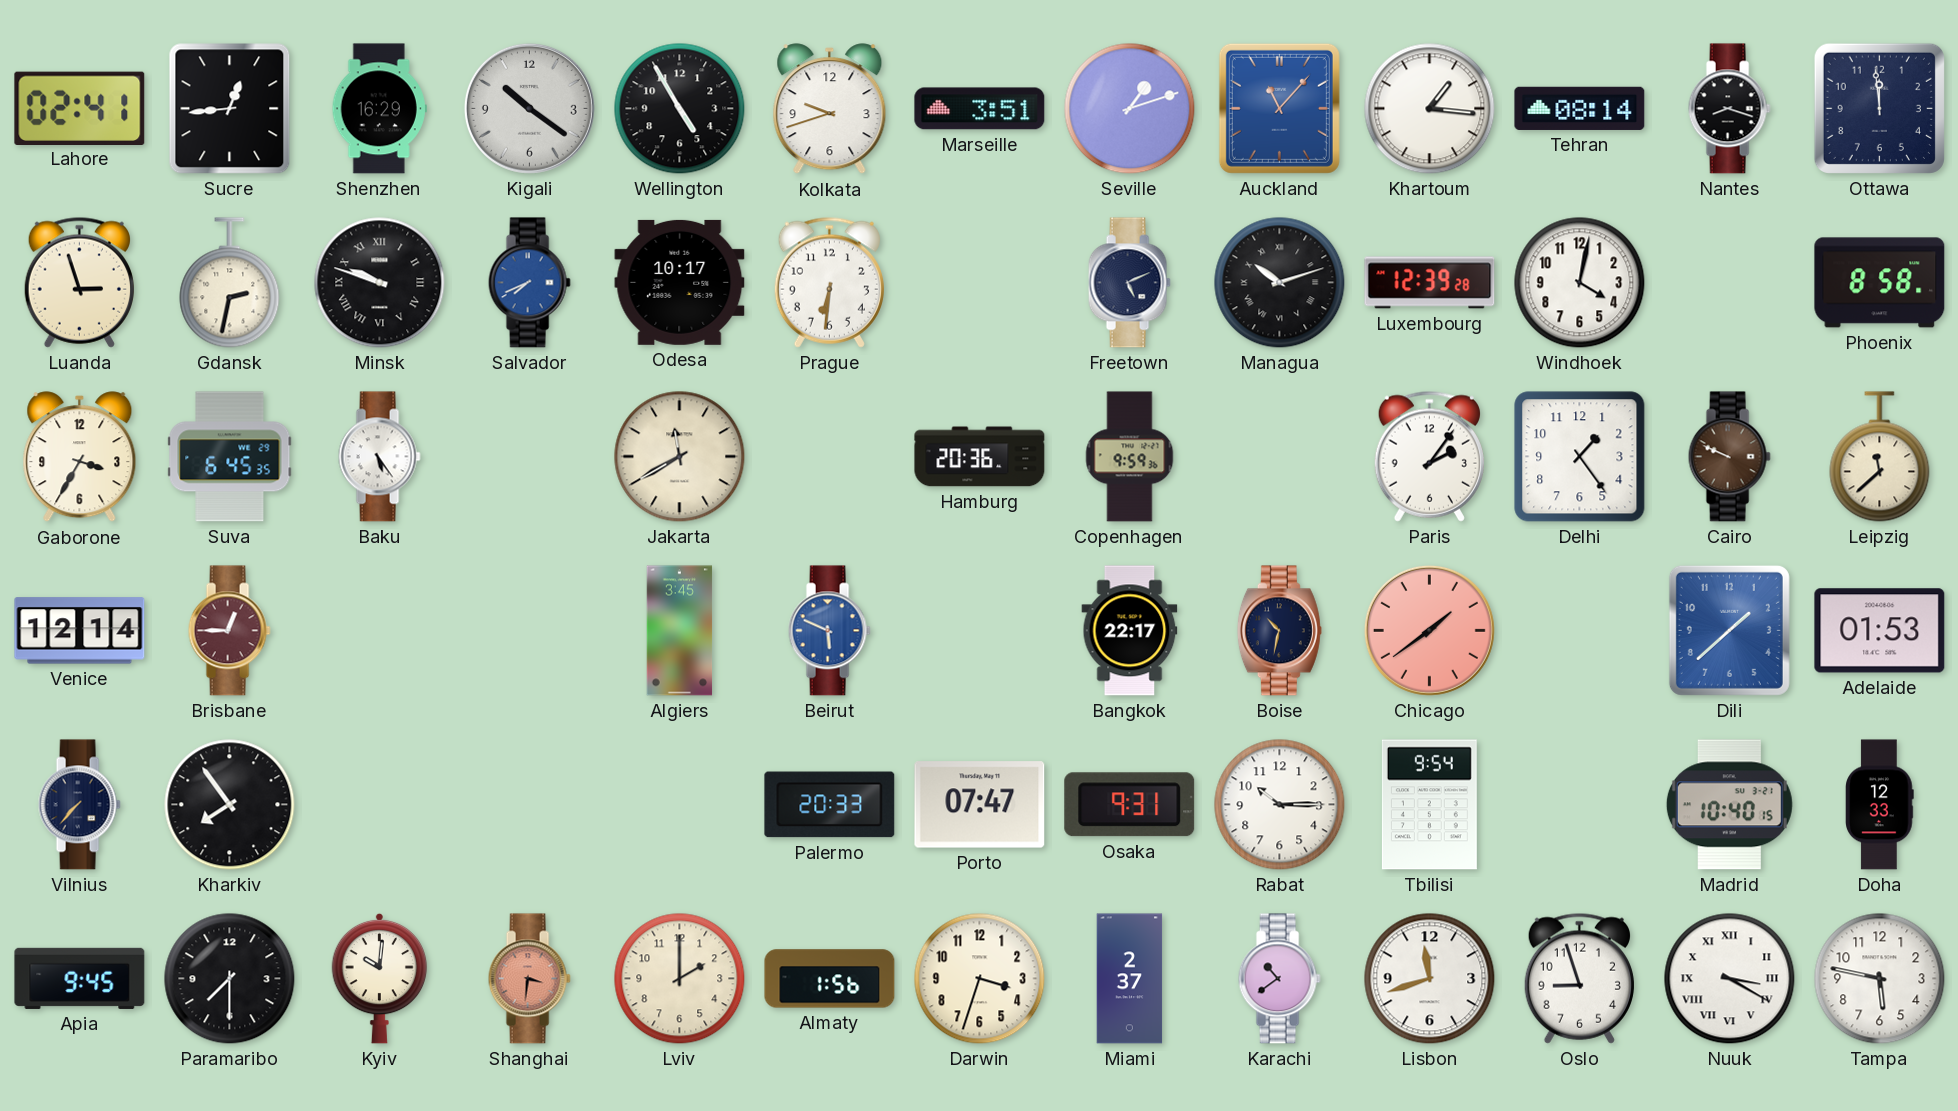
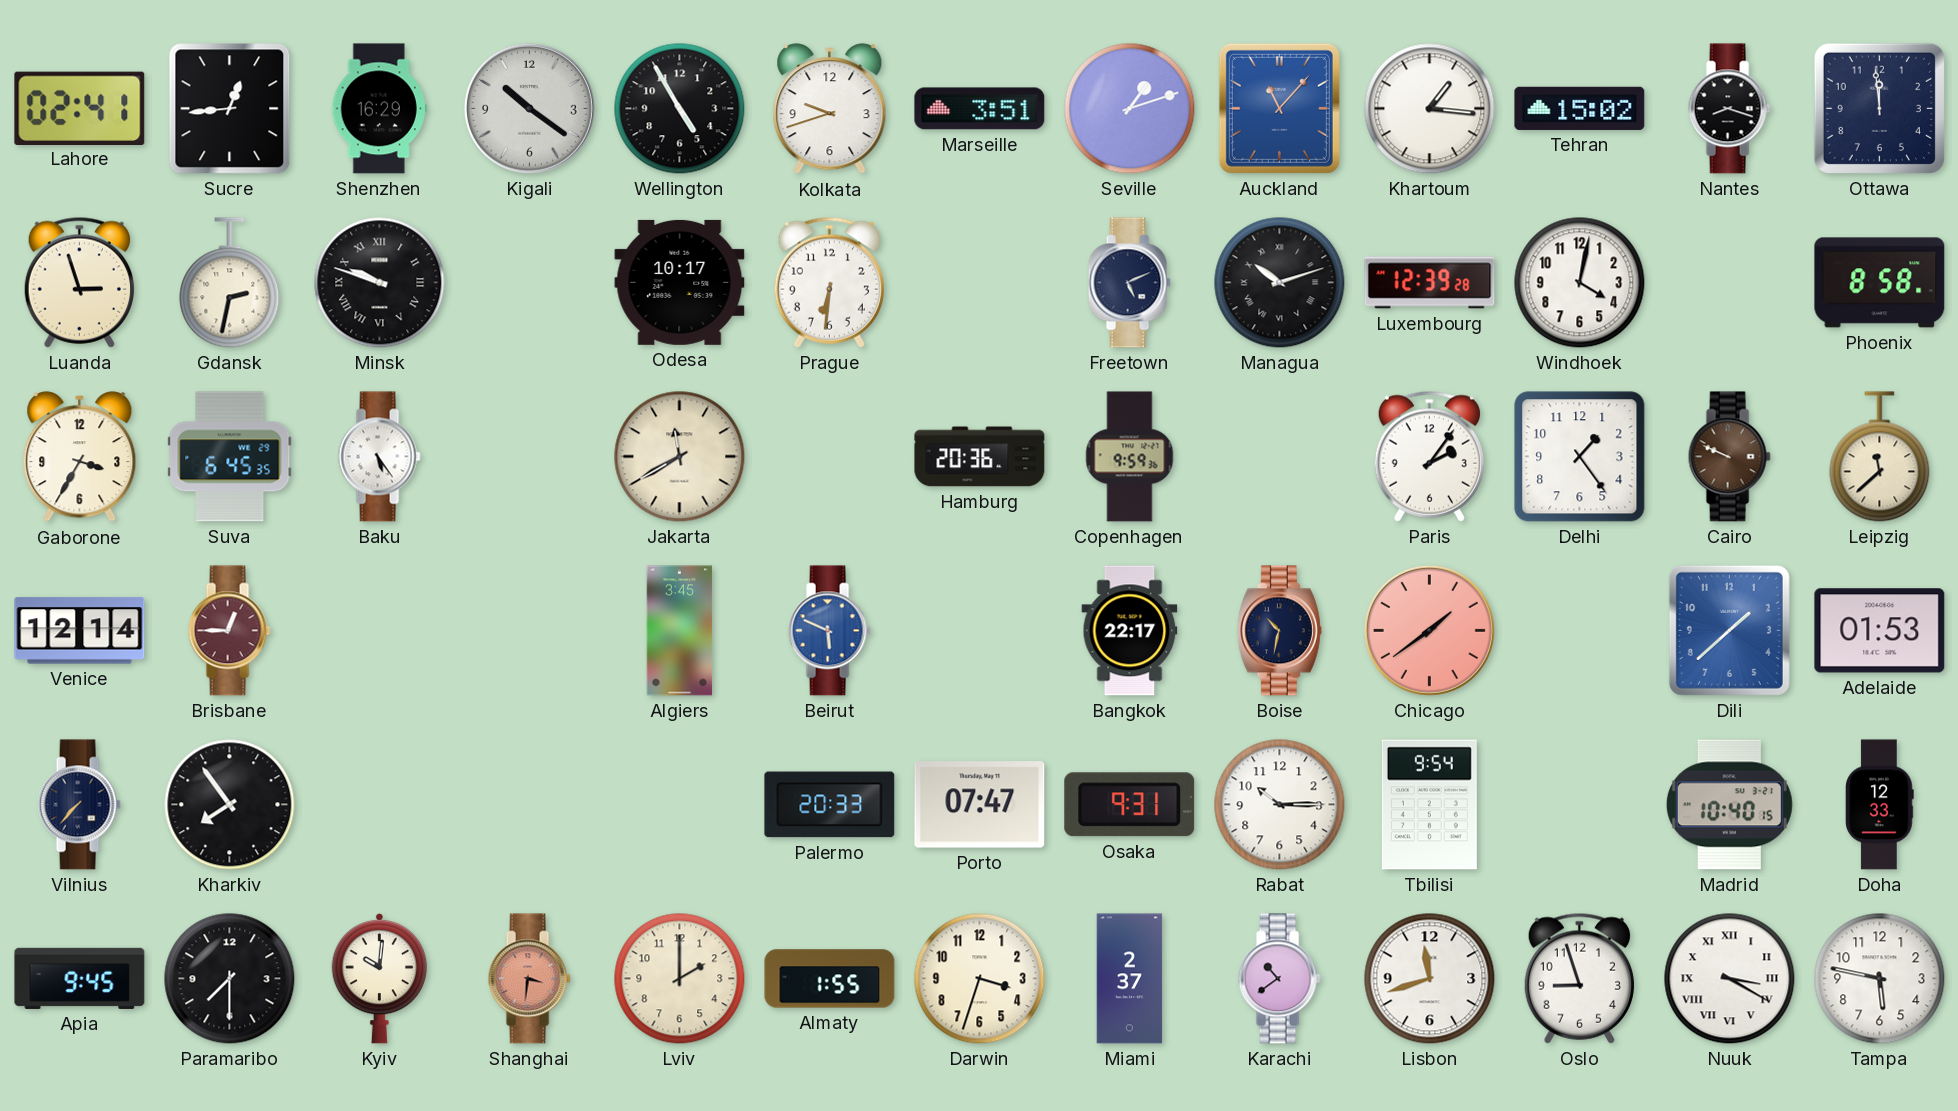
Tehran: 08:14 -> 15:02
Salvador: 7:41 -> none
Almaty: 1:56 -> 1:55
